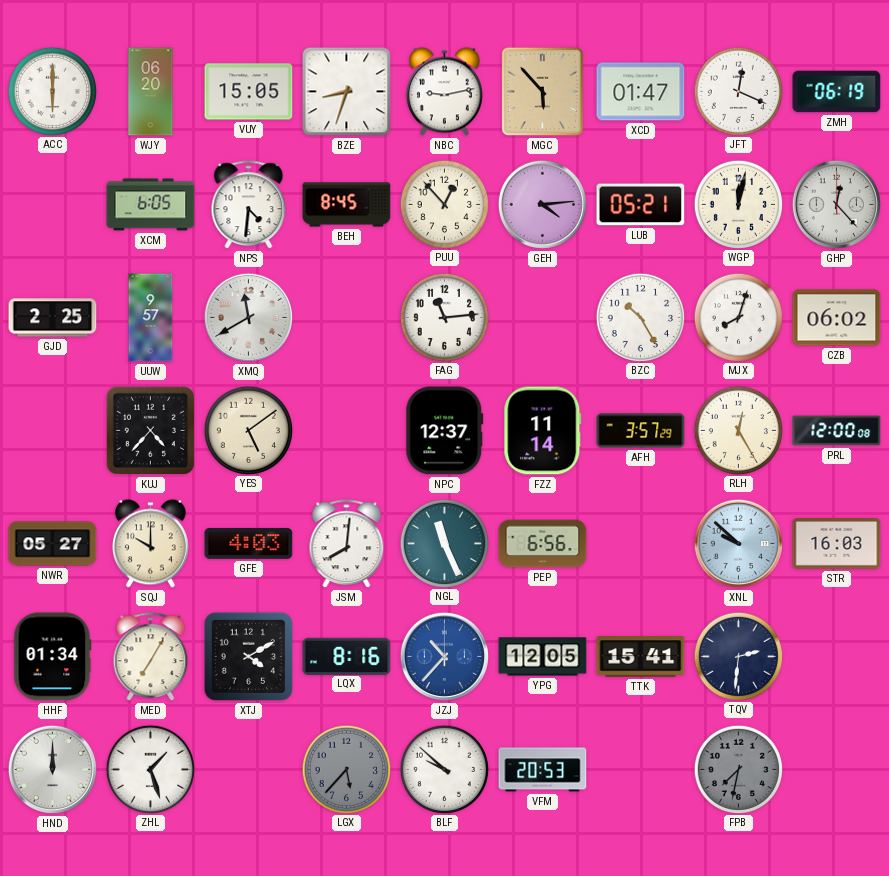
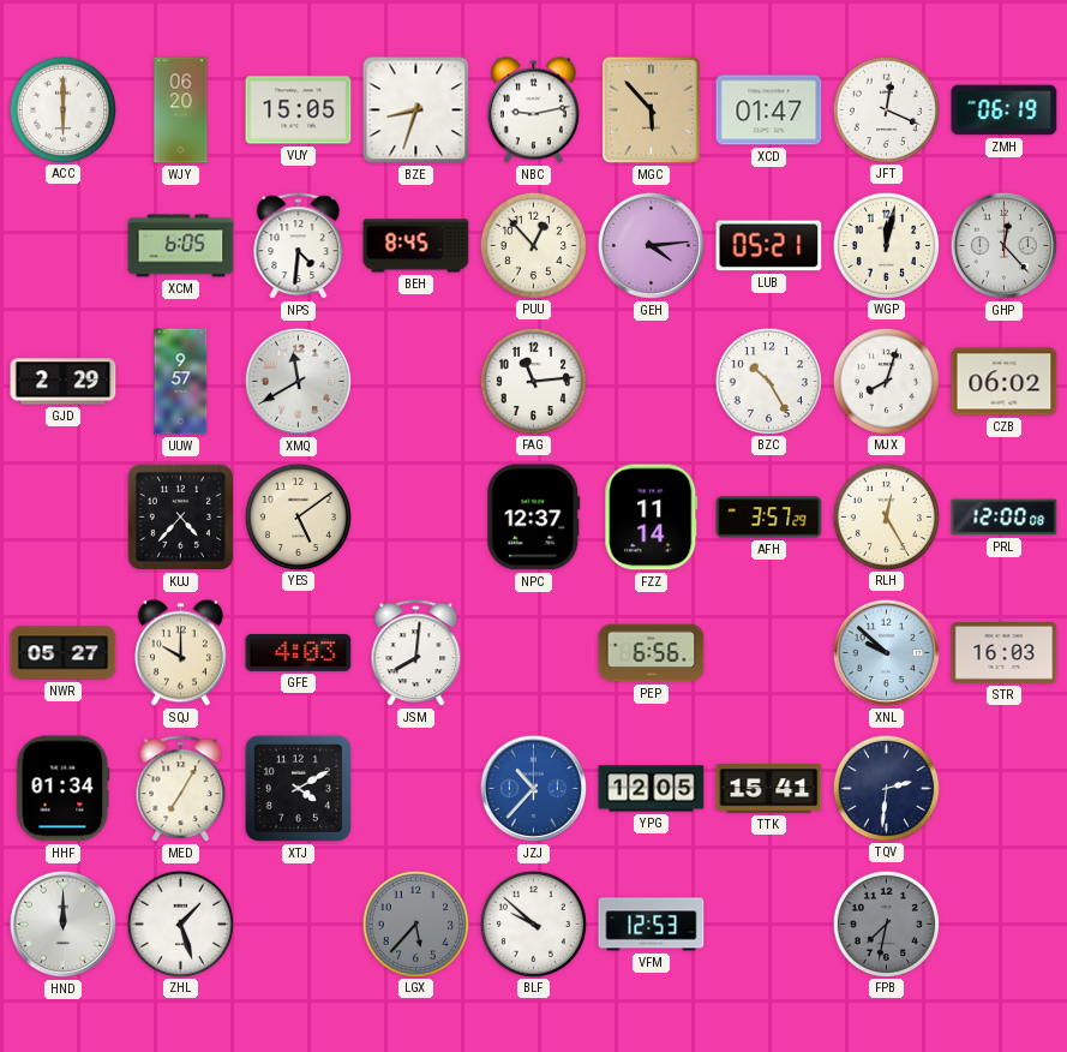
GJD: 2:25 -> 2:29
NGL: 11:26 -> none
LQX: 8:16 -> none
VFM: 20:53 -> 12:53
